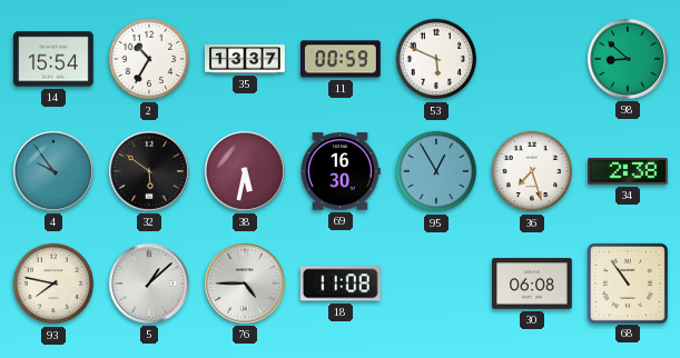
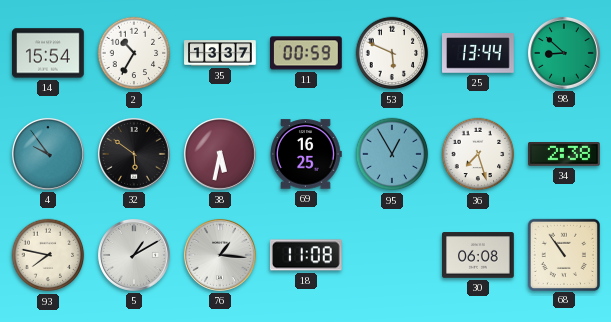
25: none -> 13:44
69: 16:30 -> 16:25
5: 1:08 -> 1:10
76: 4:45 -> 1:16
